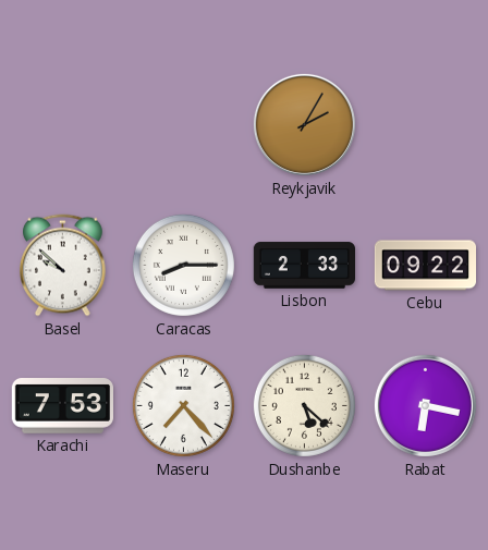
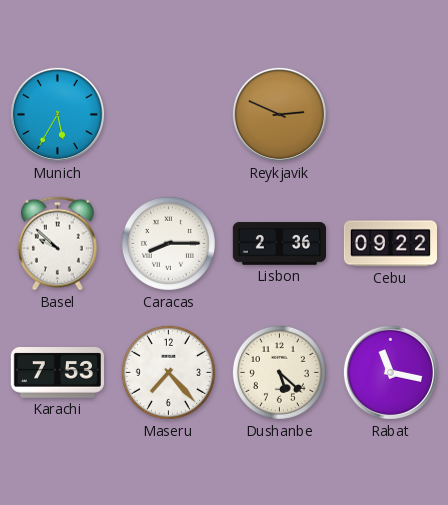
Munich: none -> 5:35
Reykjavik: 2:05 -> 2:49
Lisbon: 2:33 -> 2:36
Rabat: 6:17 -> 11:17
